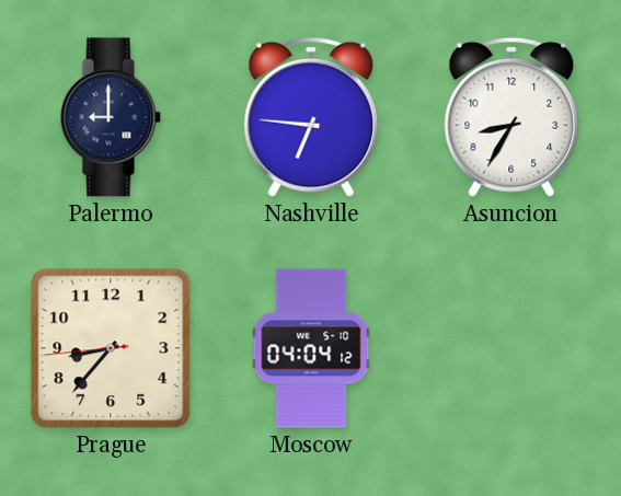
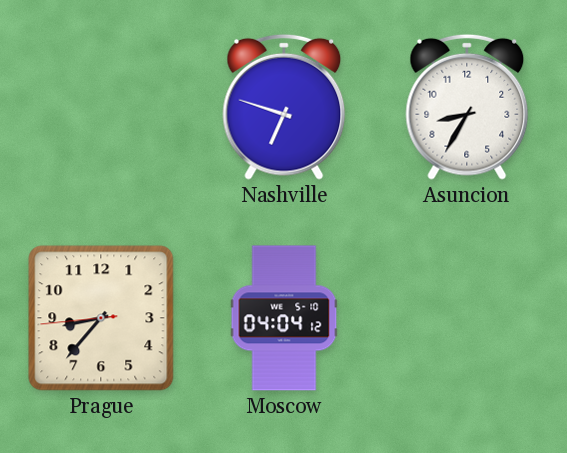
Palermo: 9:00 -> none
Nashville: 6:46 -> 6:48
